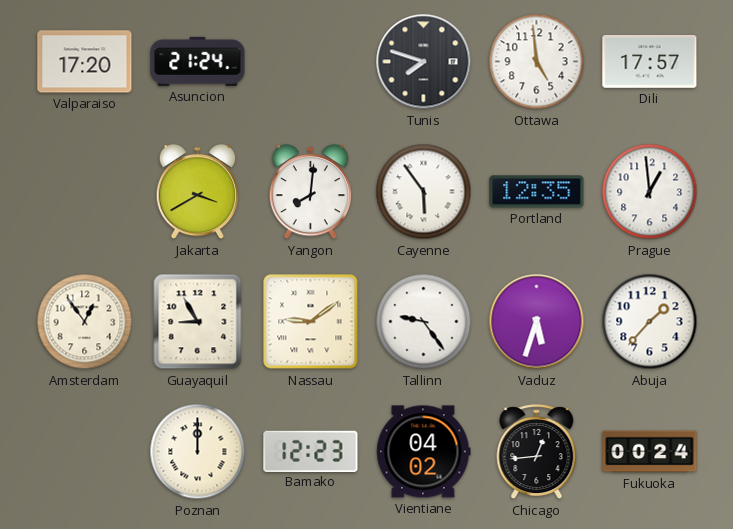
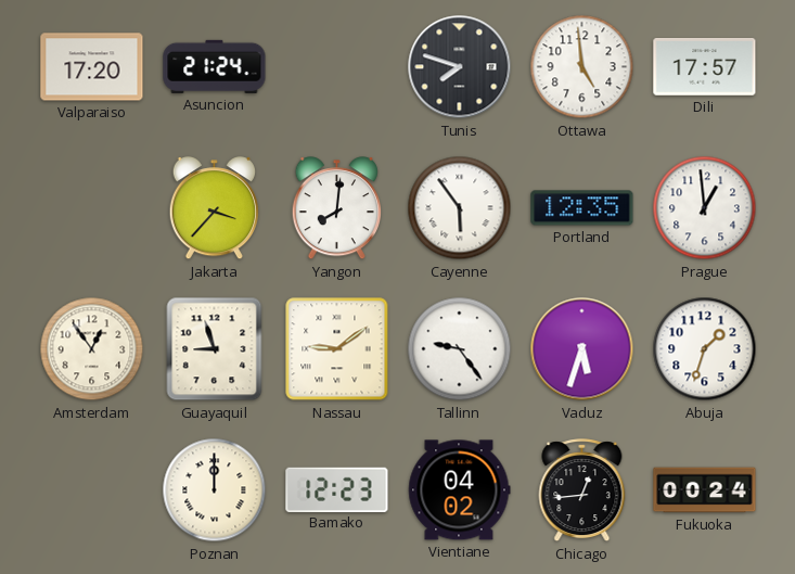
Jakarta: 3:40 -> 3:37
Guayaquil: 8:55 -> 8:57
Abuja: 1:37 -> 1:33
